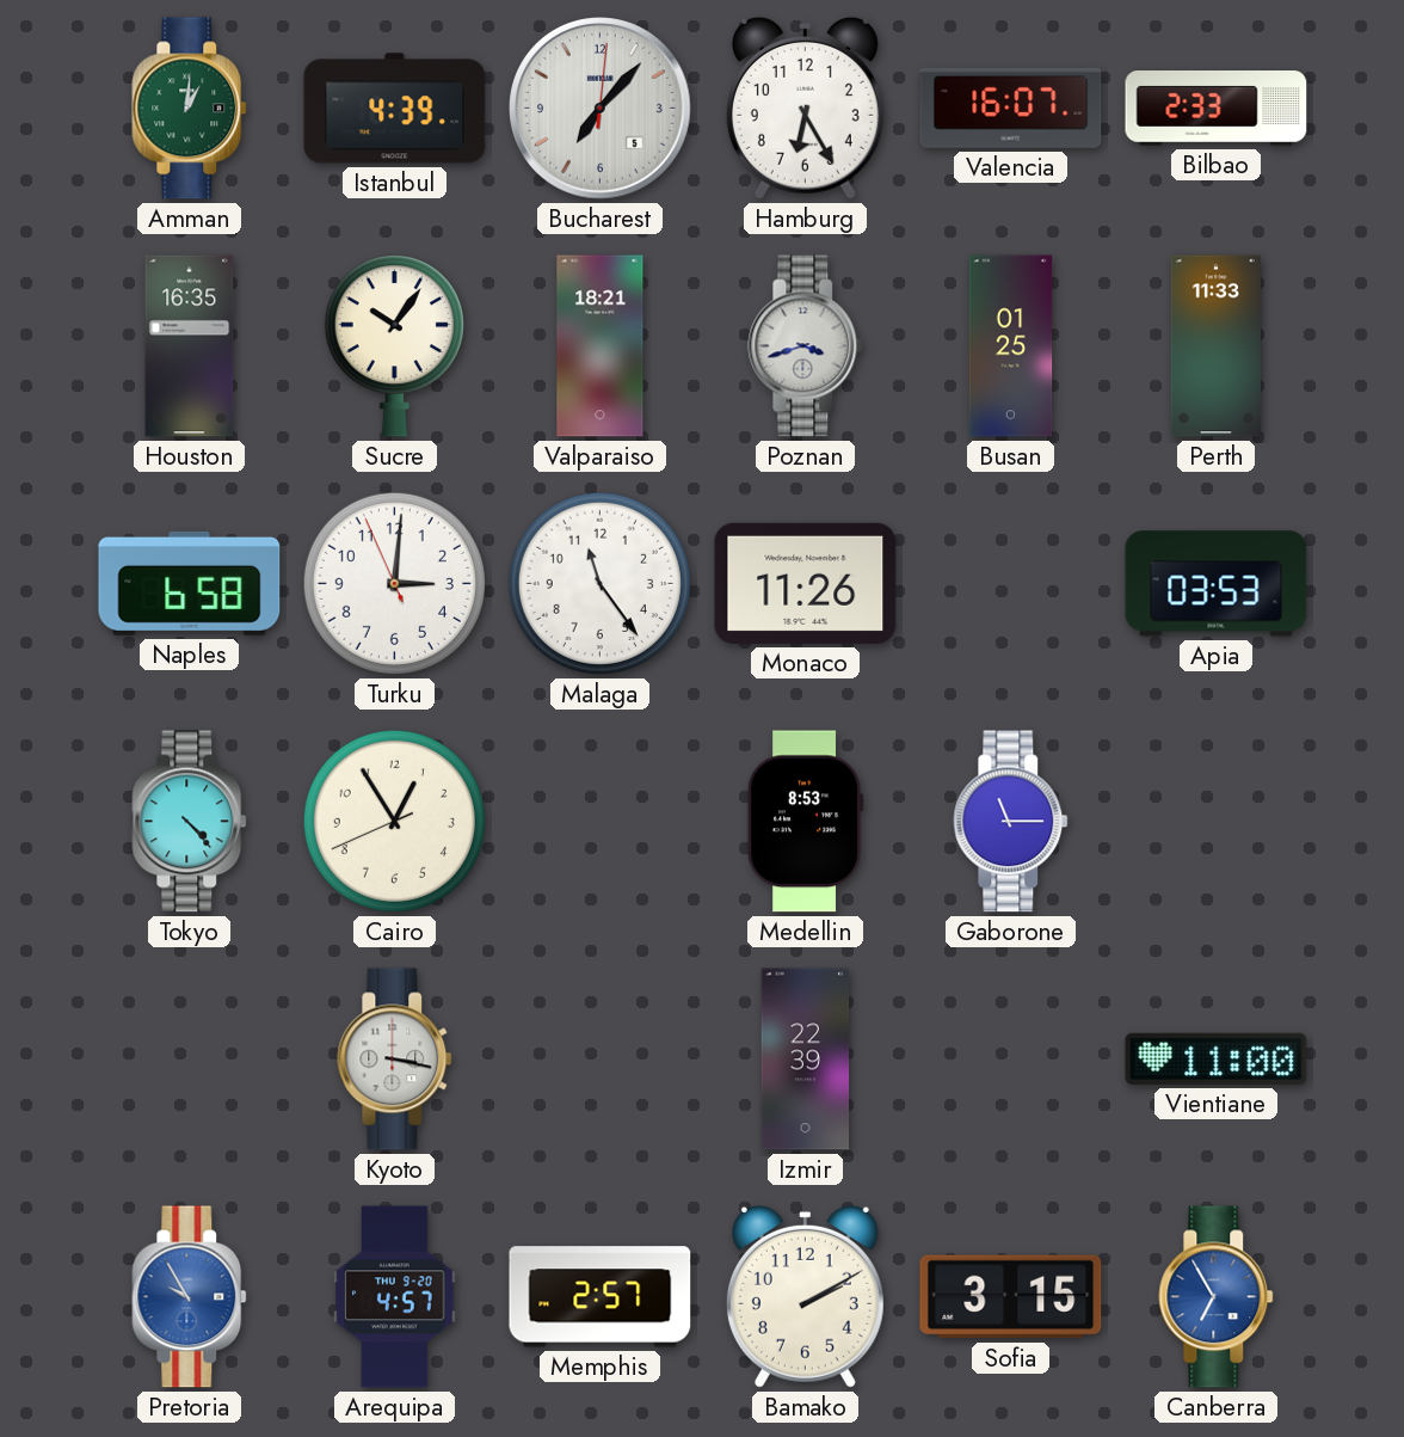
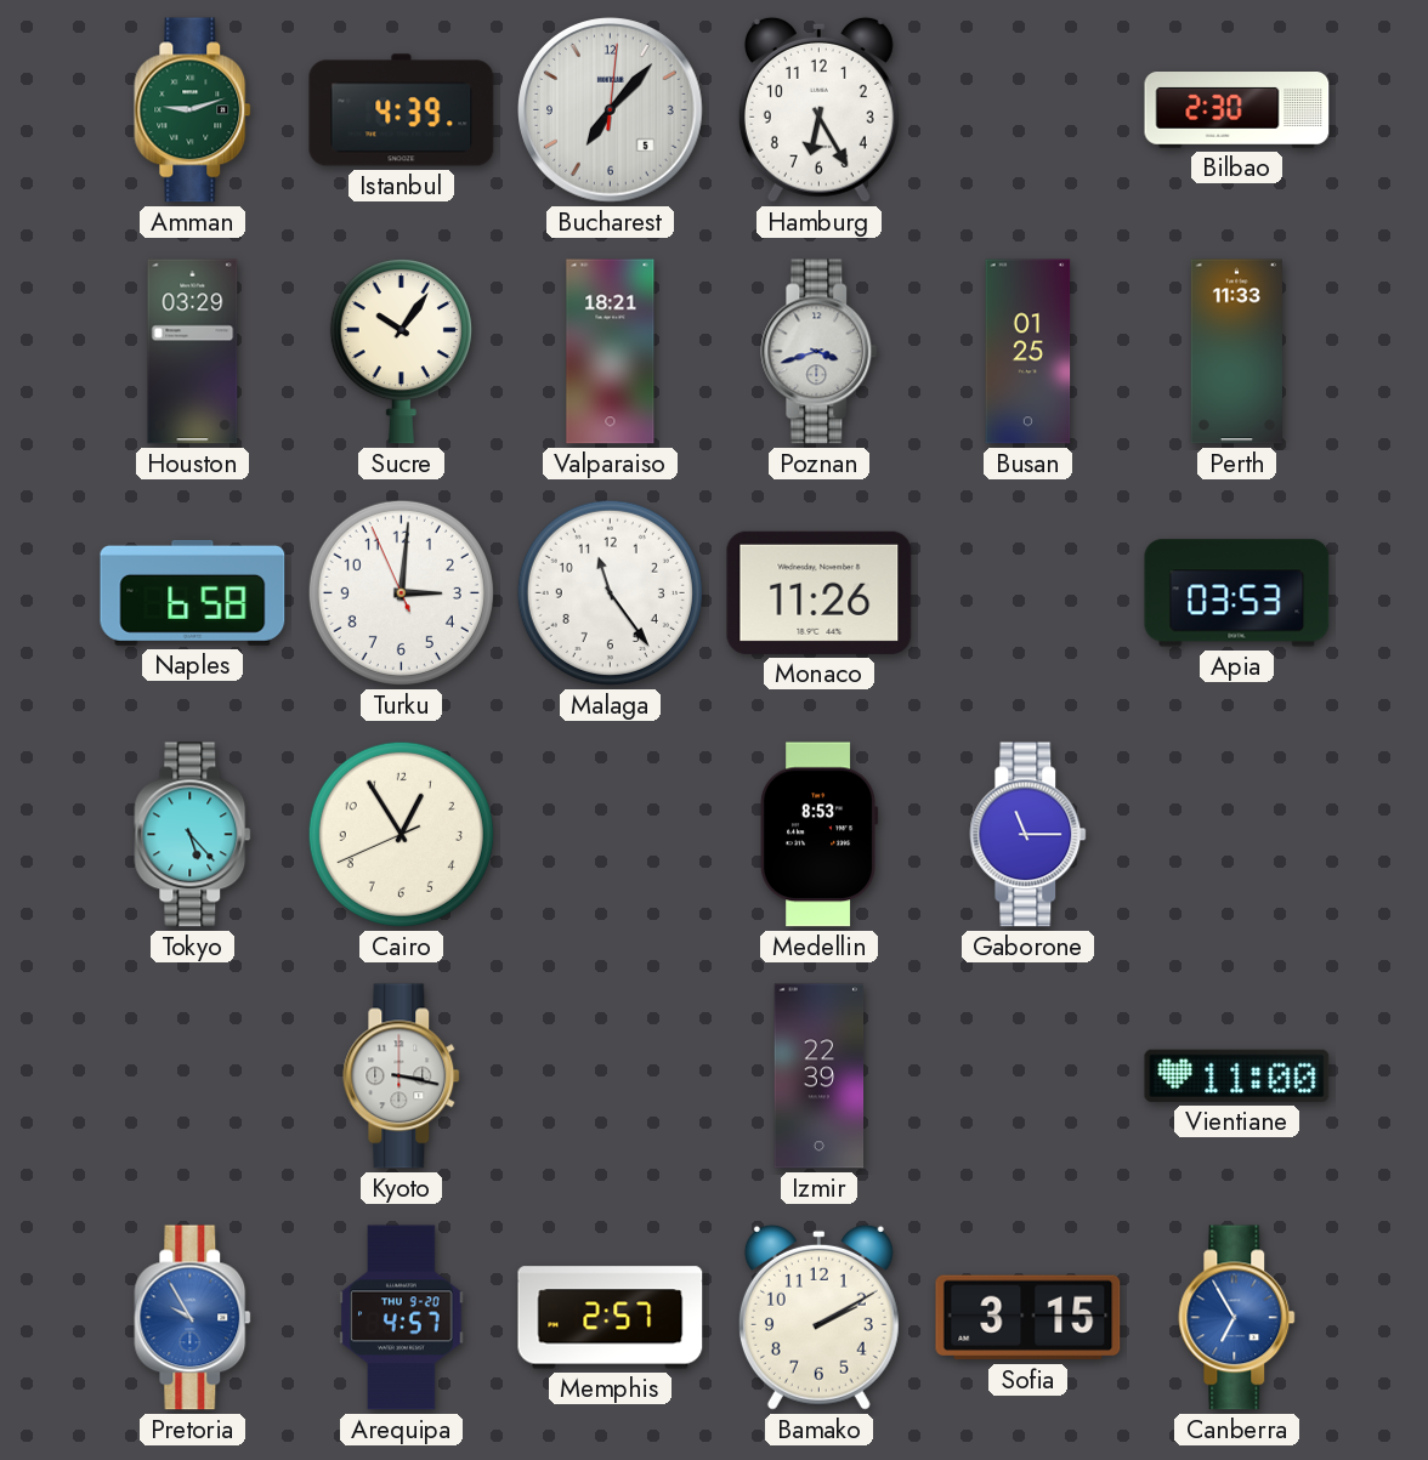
Amman: 1:01 -> 9:12
Valencia: 16:07 -> none
Bilbao: 2:33 -> 2:30
Houston: 16:35 -> 03:29
Tokyo: 4:23 -> 5:23
